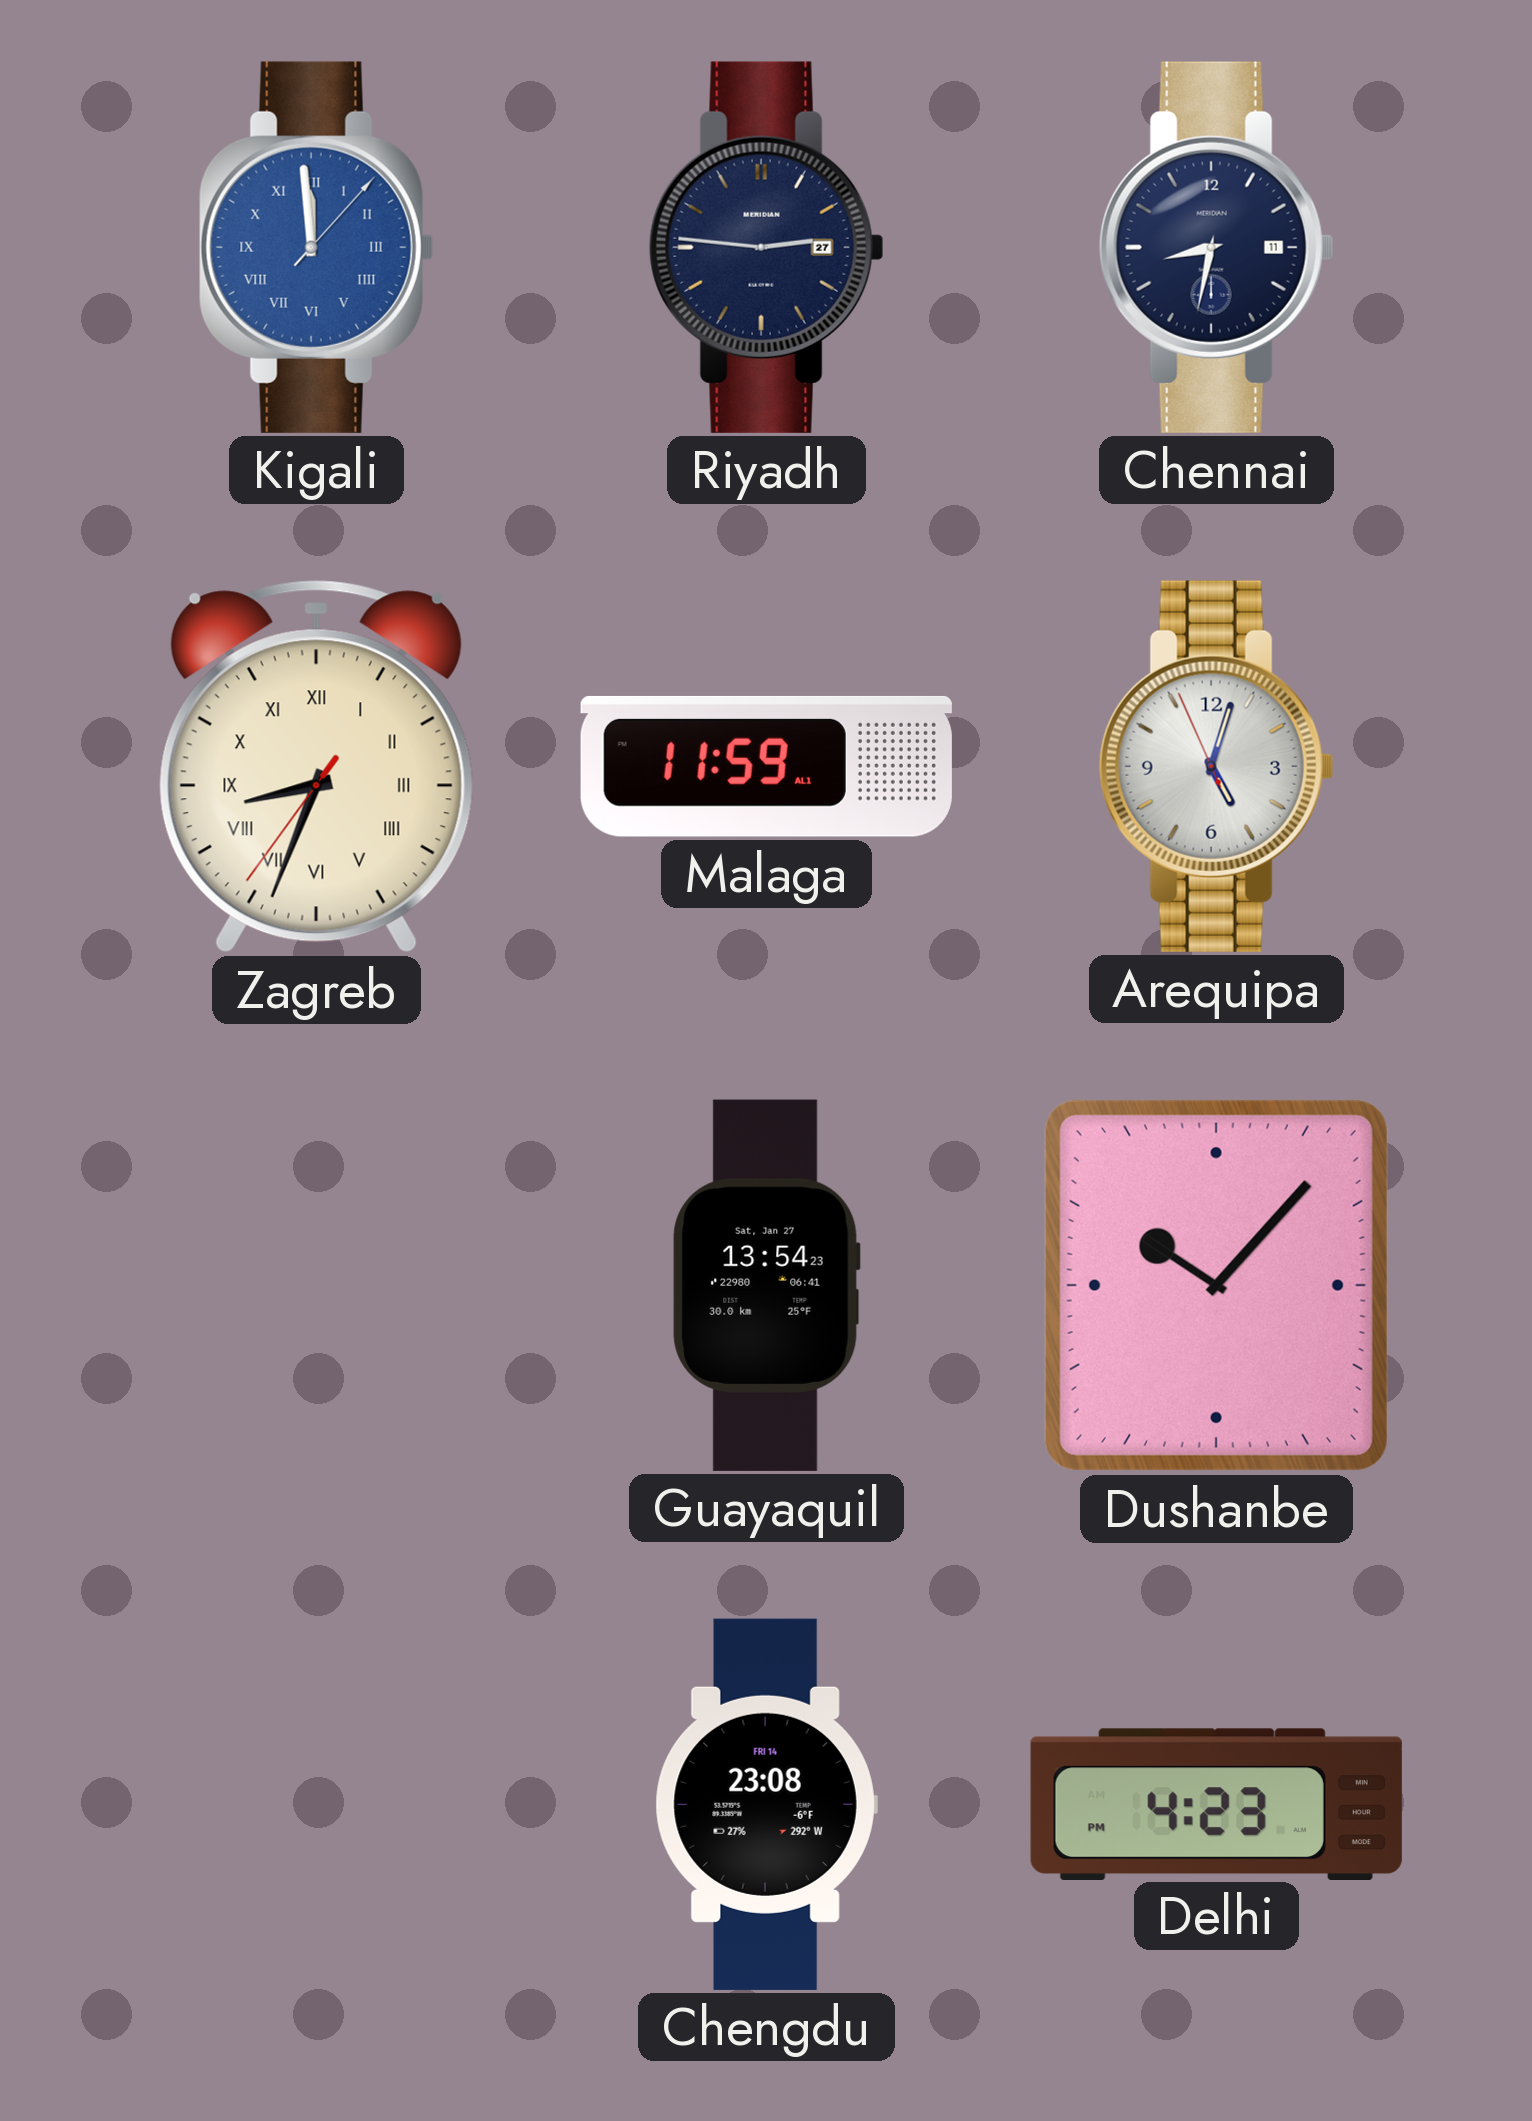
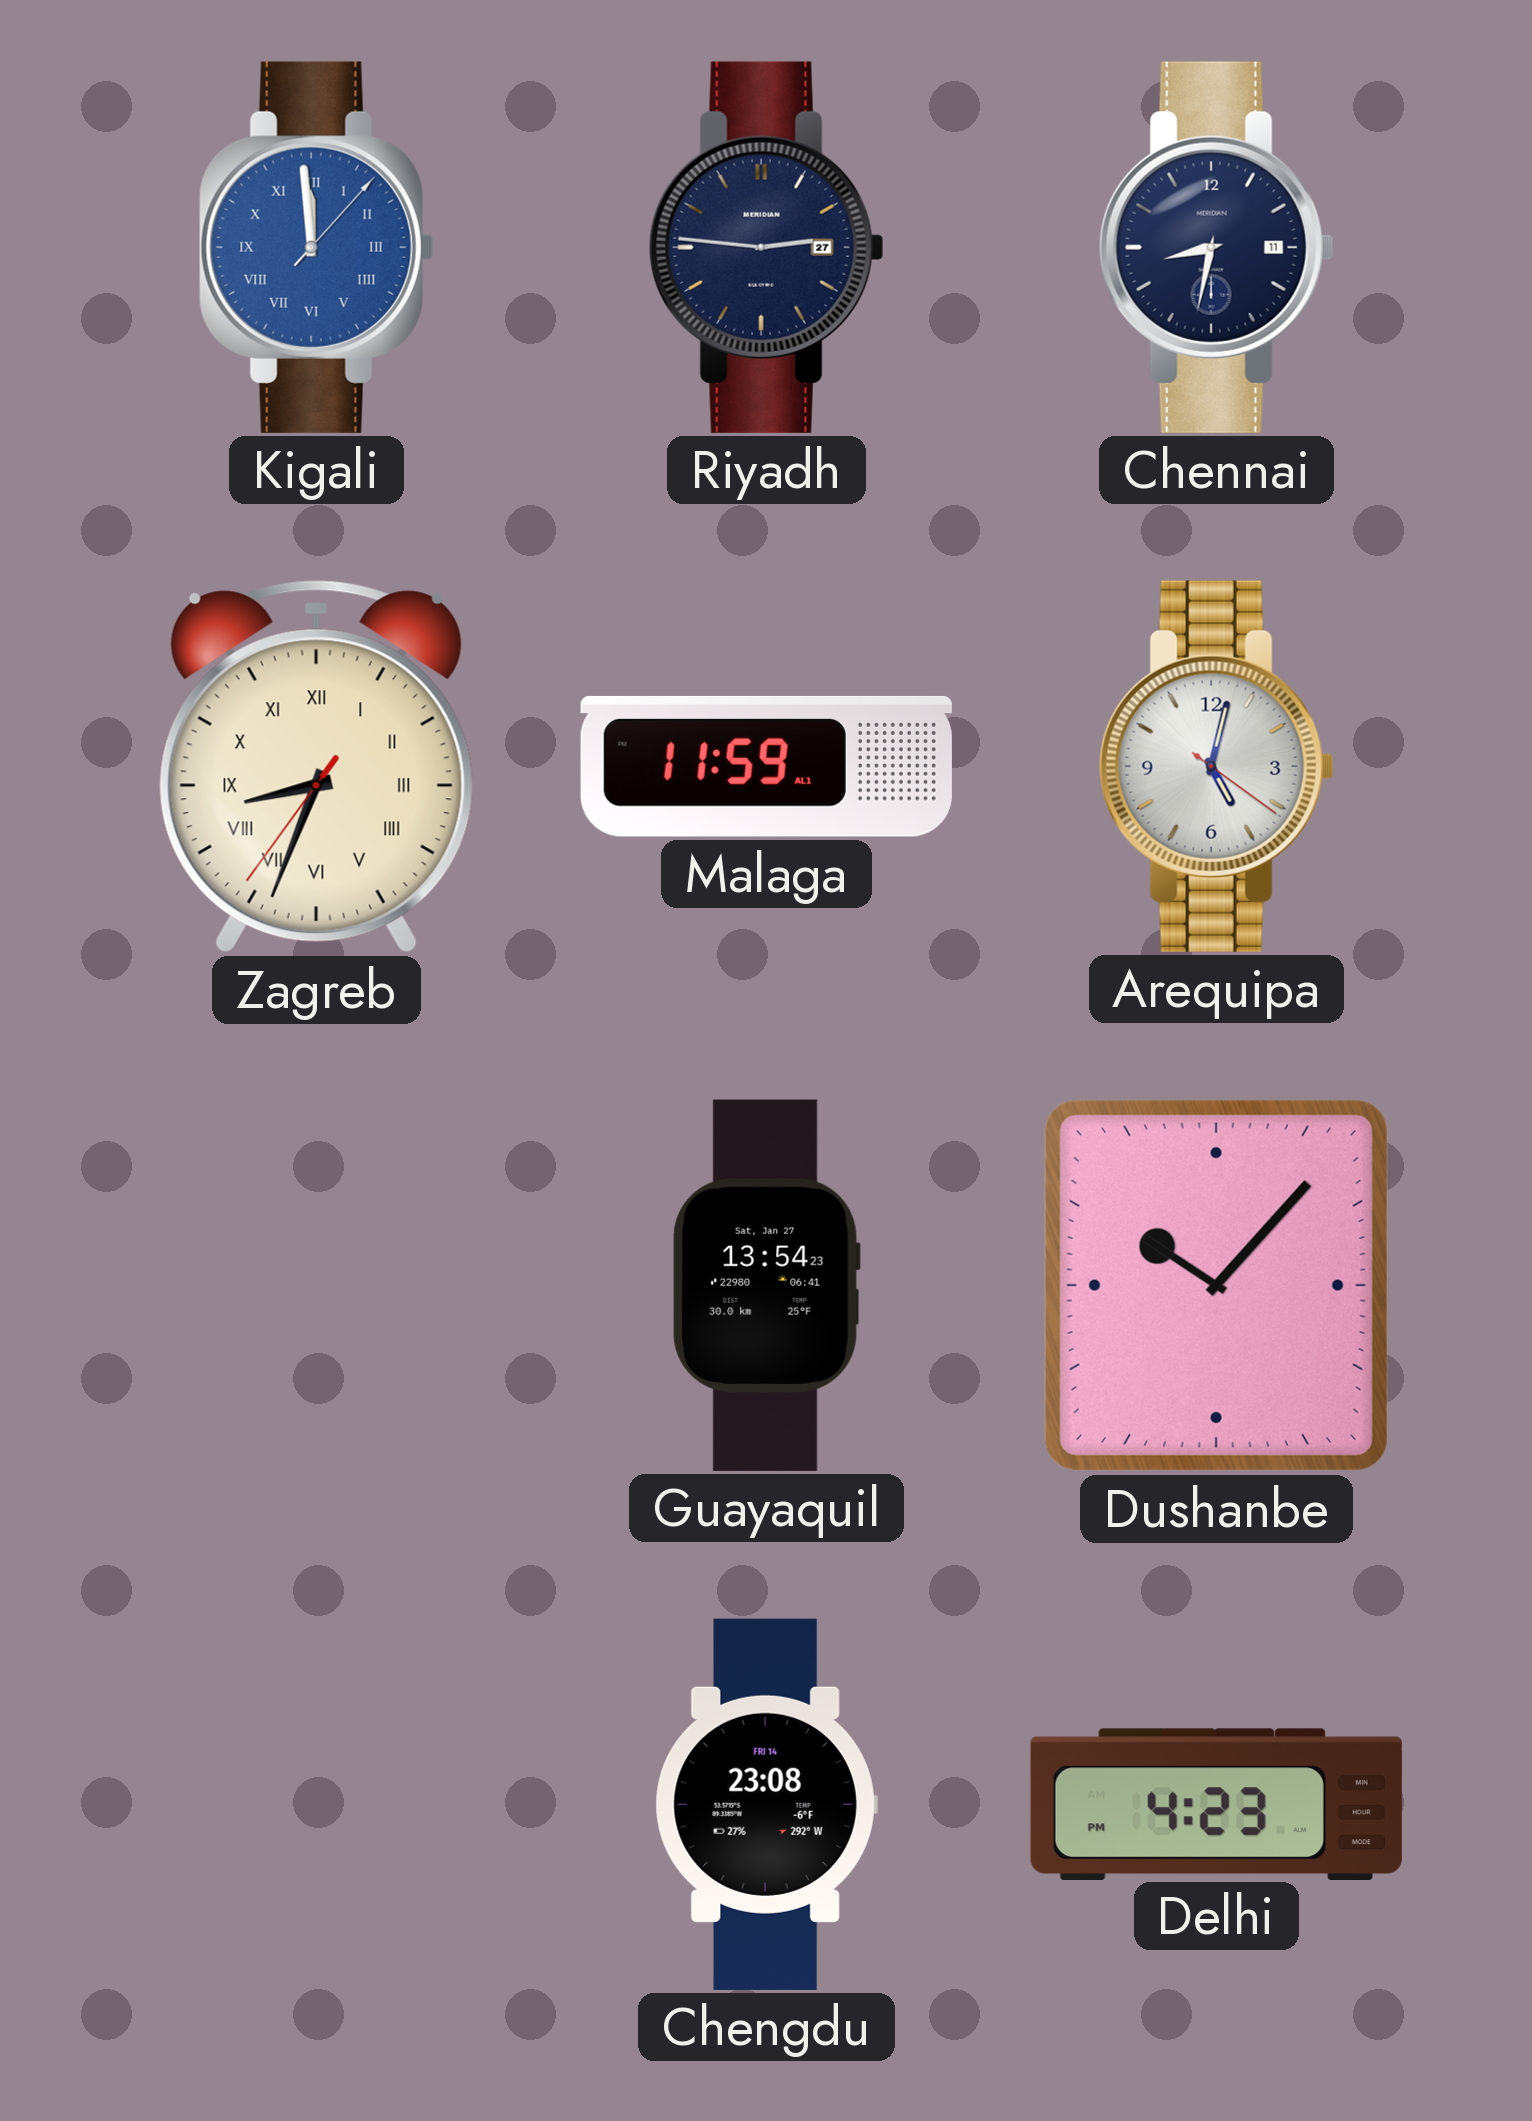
Arequipa: 5:02:56 -> 5:02:21
